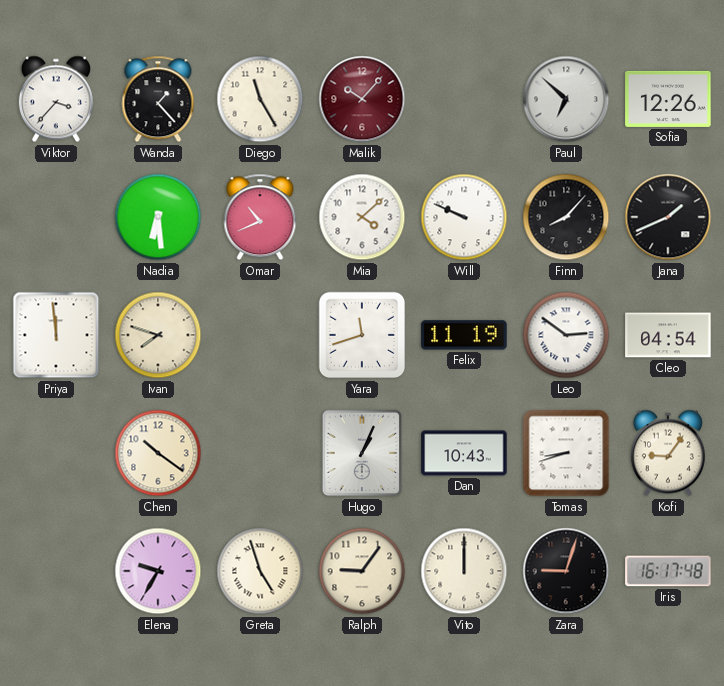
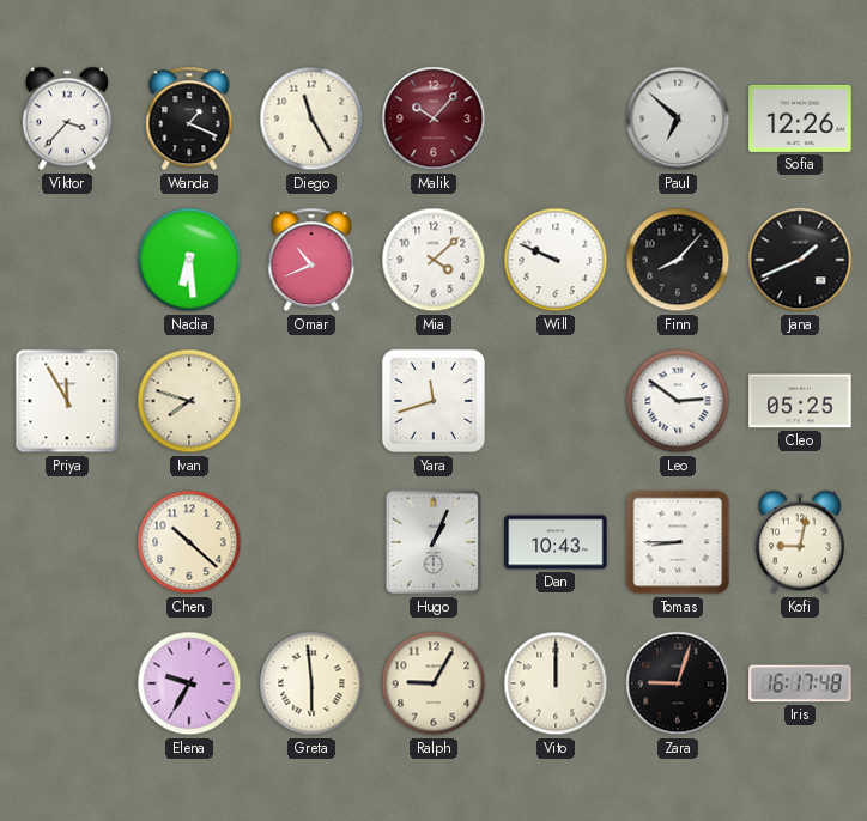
Wanda: 1:23 -> 1:19
Priya: 11:59 -> 11:55
Felix: 11:19 -> none
Cleo: 04:54 -> 05:25
Chen: 10:21 -> 10:22
Tomas: 8:42 -> 8:45
Kofi: 9:06 -> 9:02
Greta: 4:57 -> 5:59
Ralph: 9:06 -> 9:05
